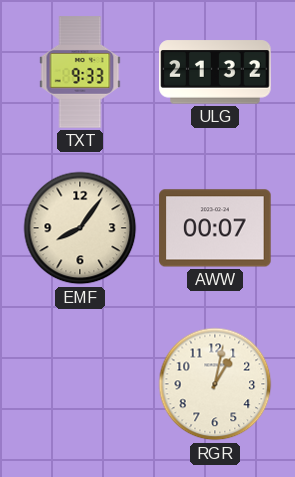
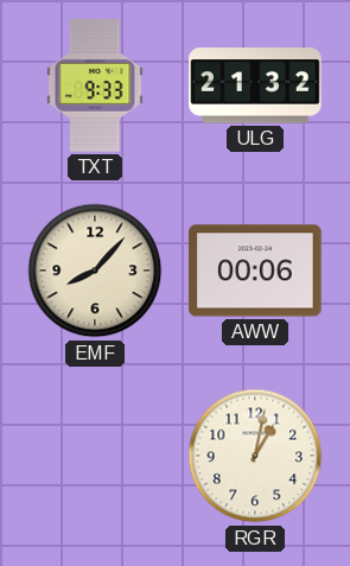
EMF: 8:06 -> 8:07
AWW: 00:07 -> 00:06
